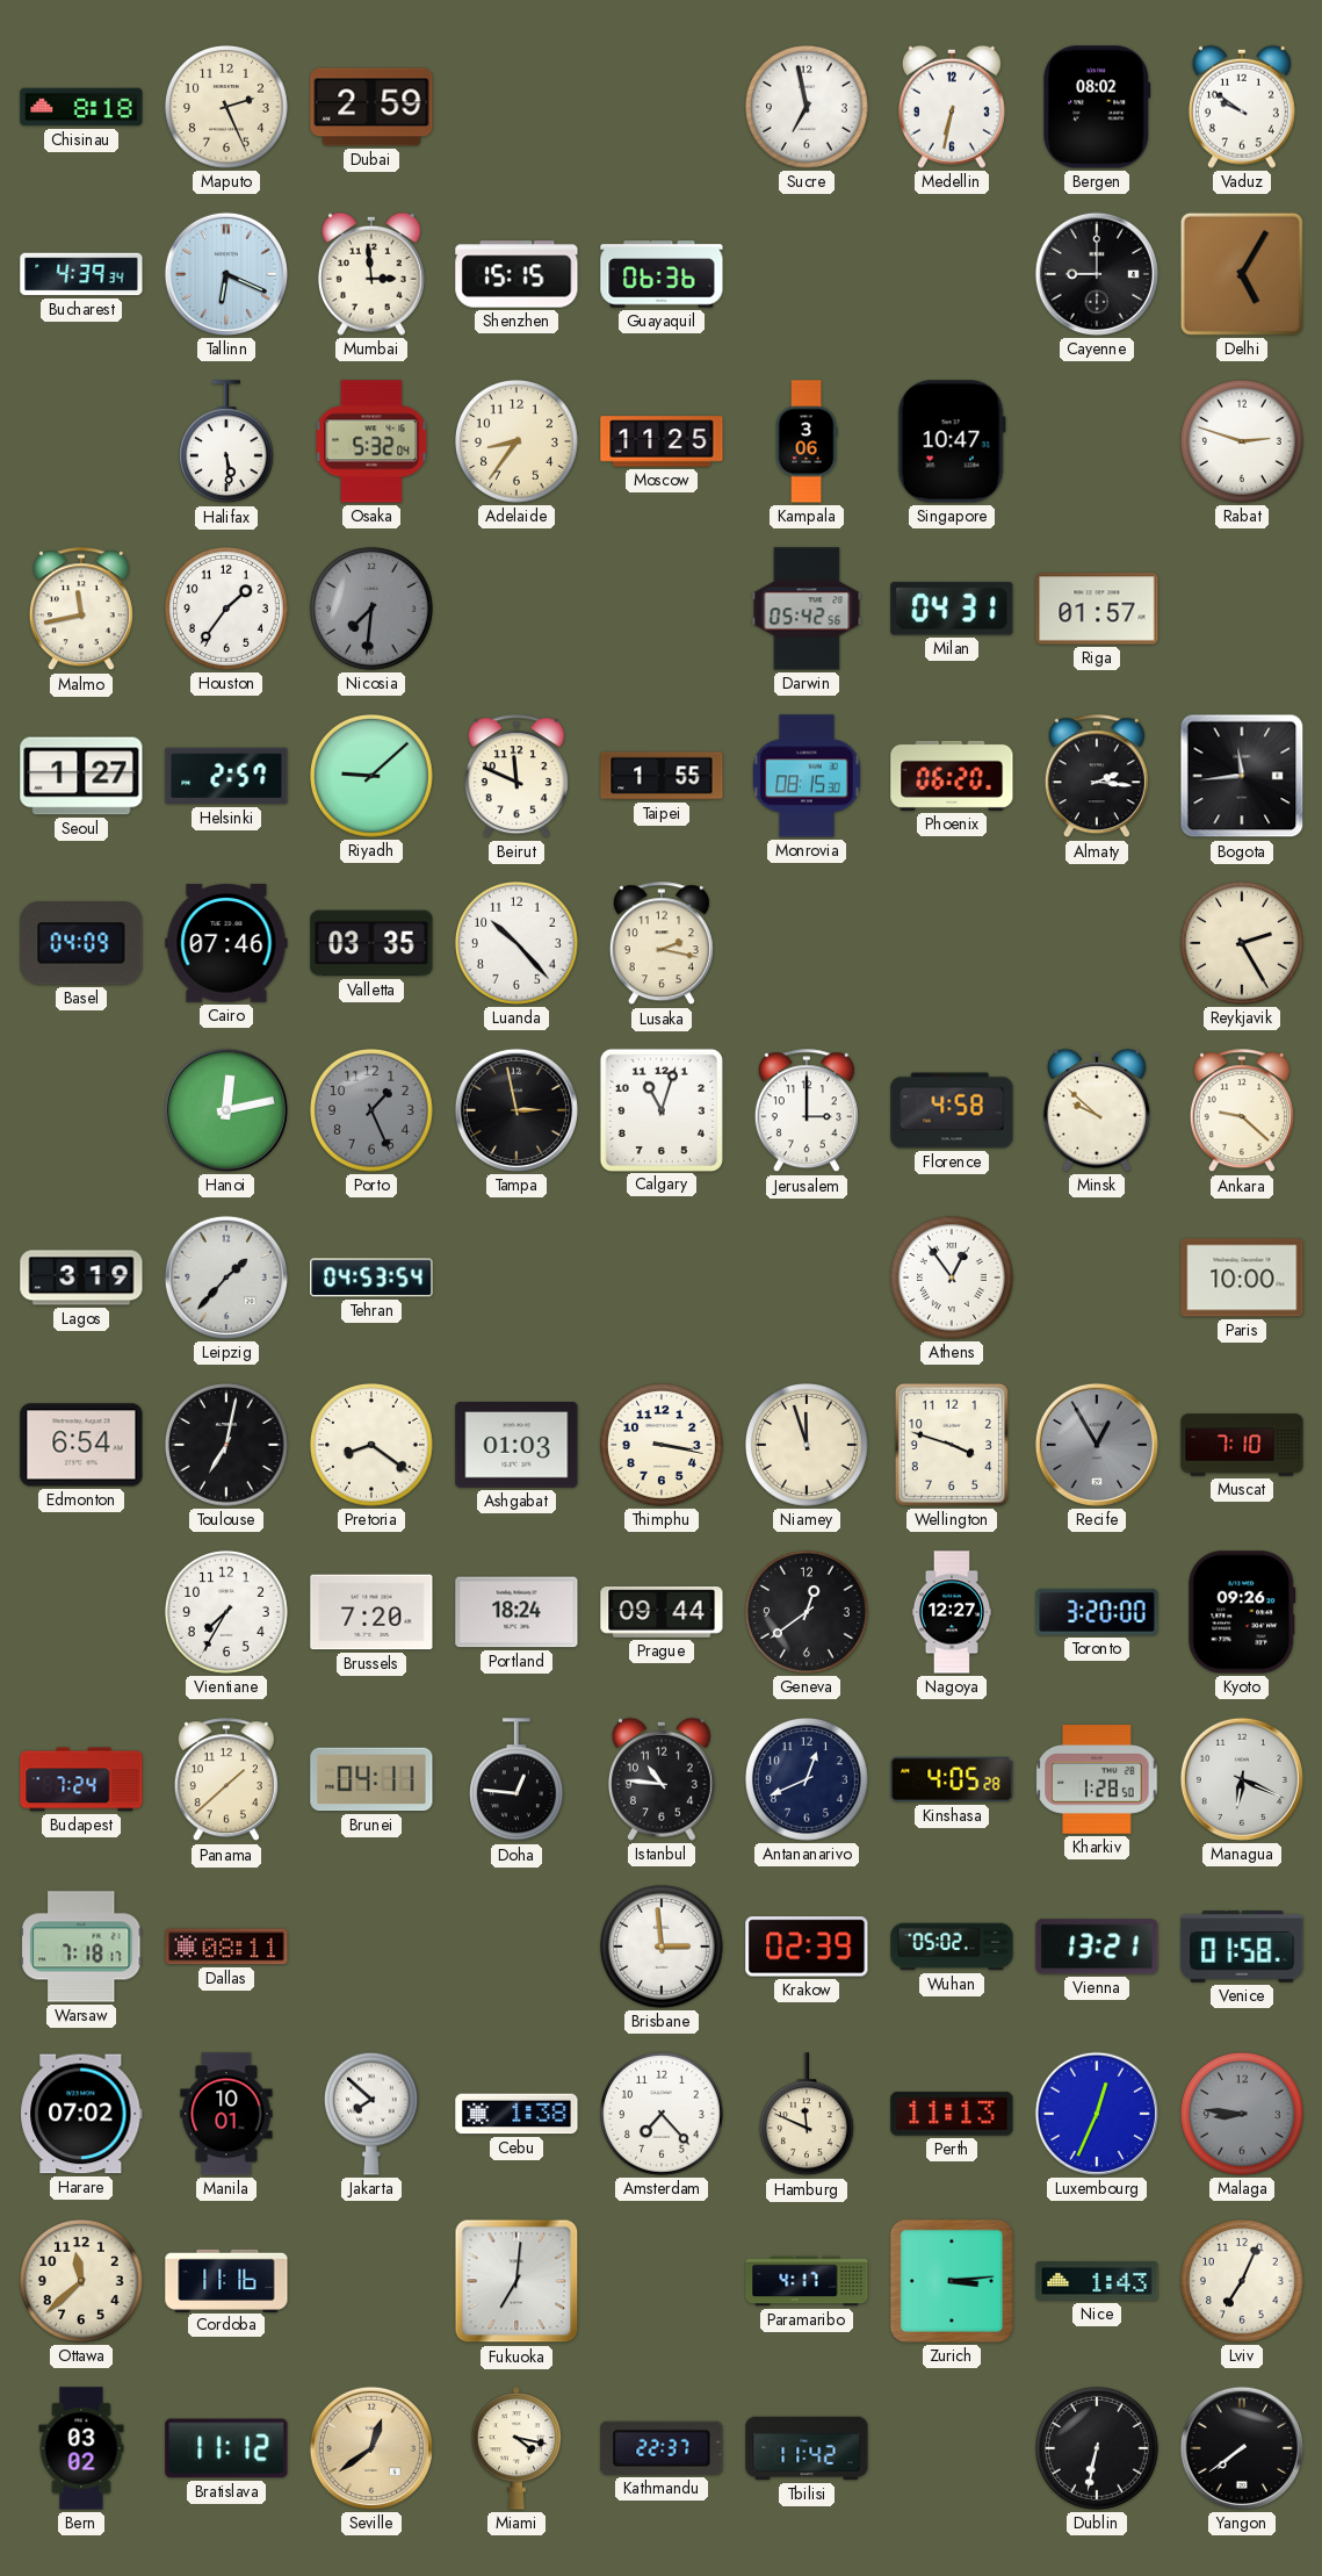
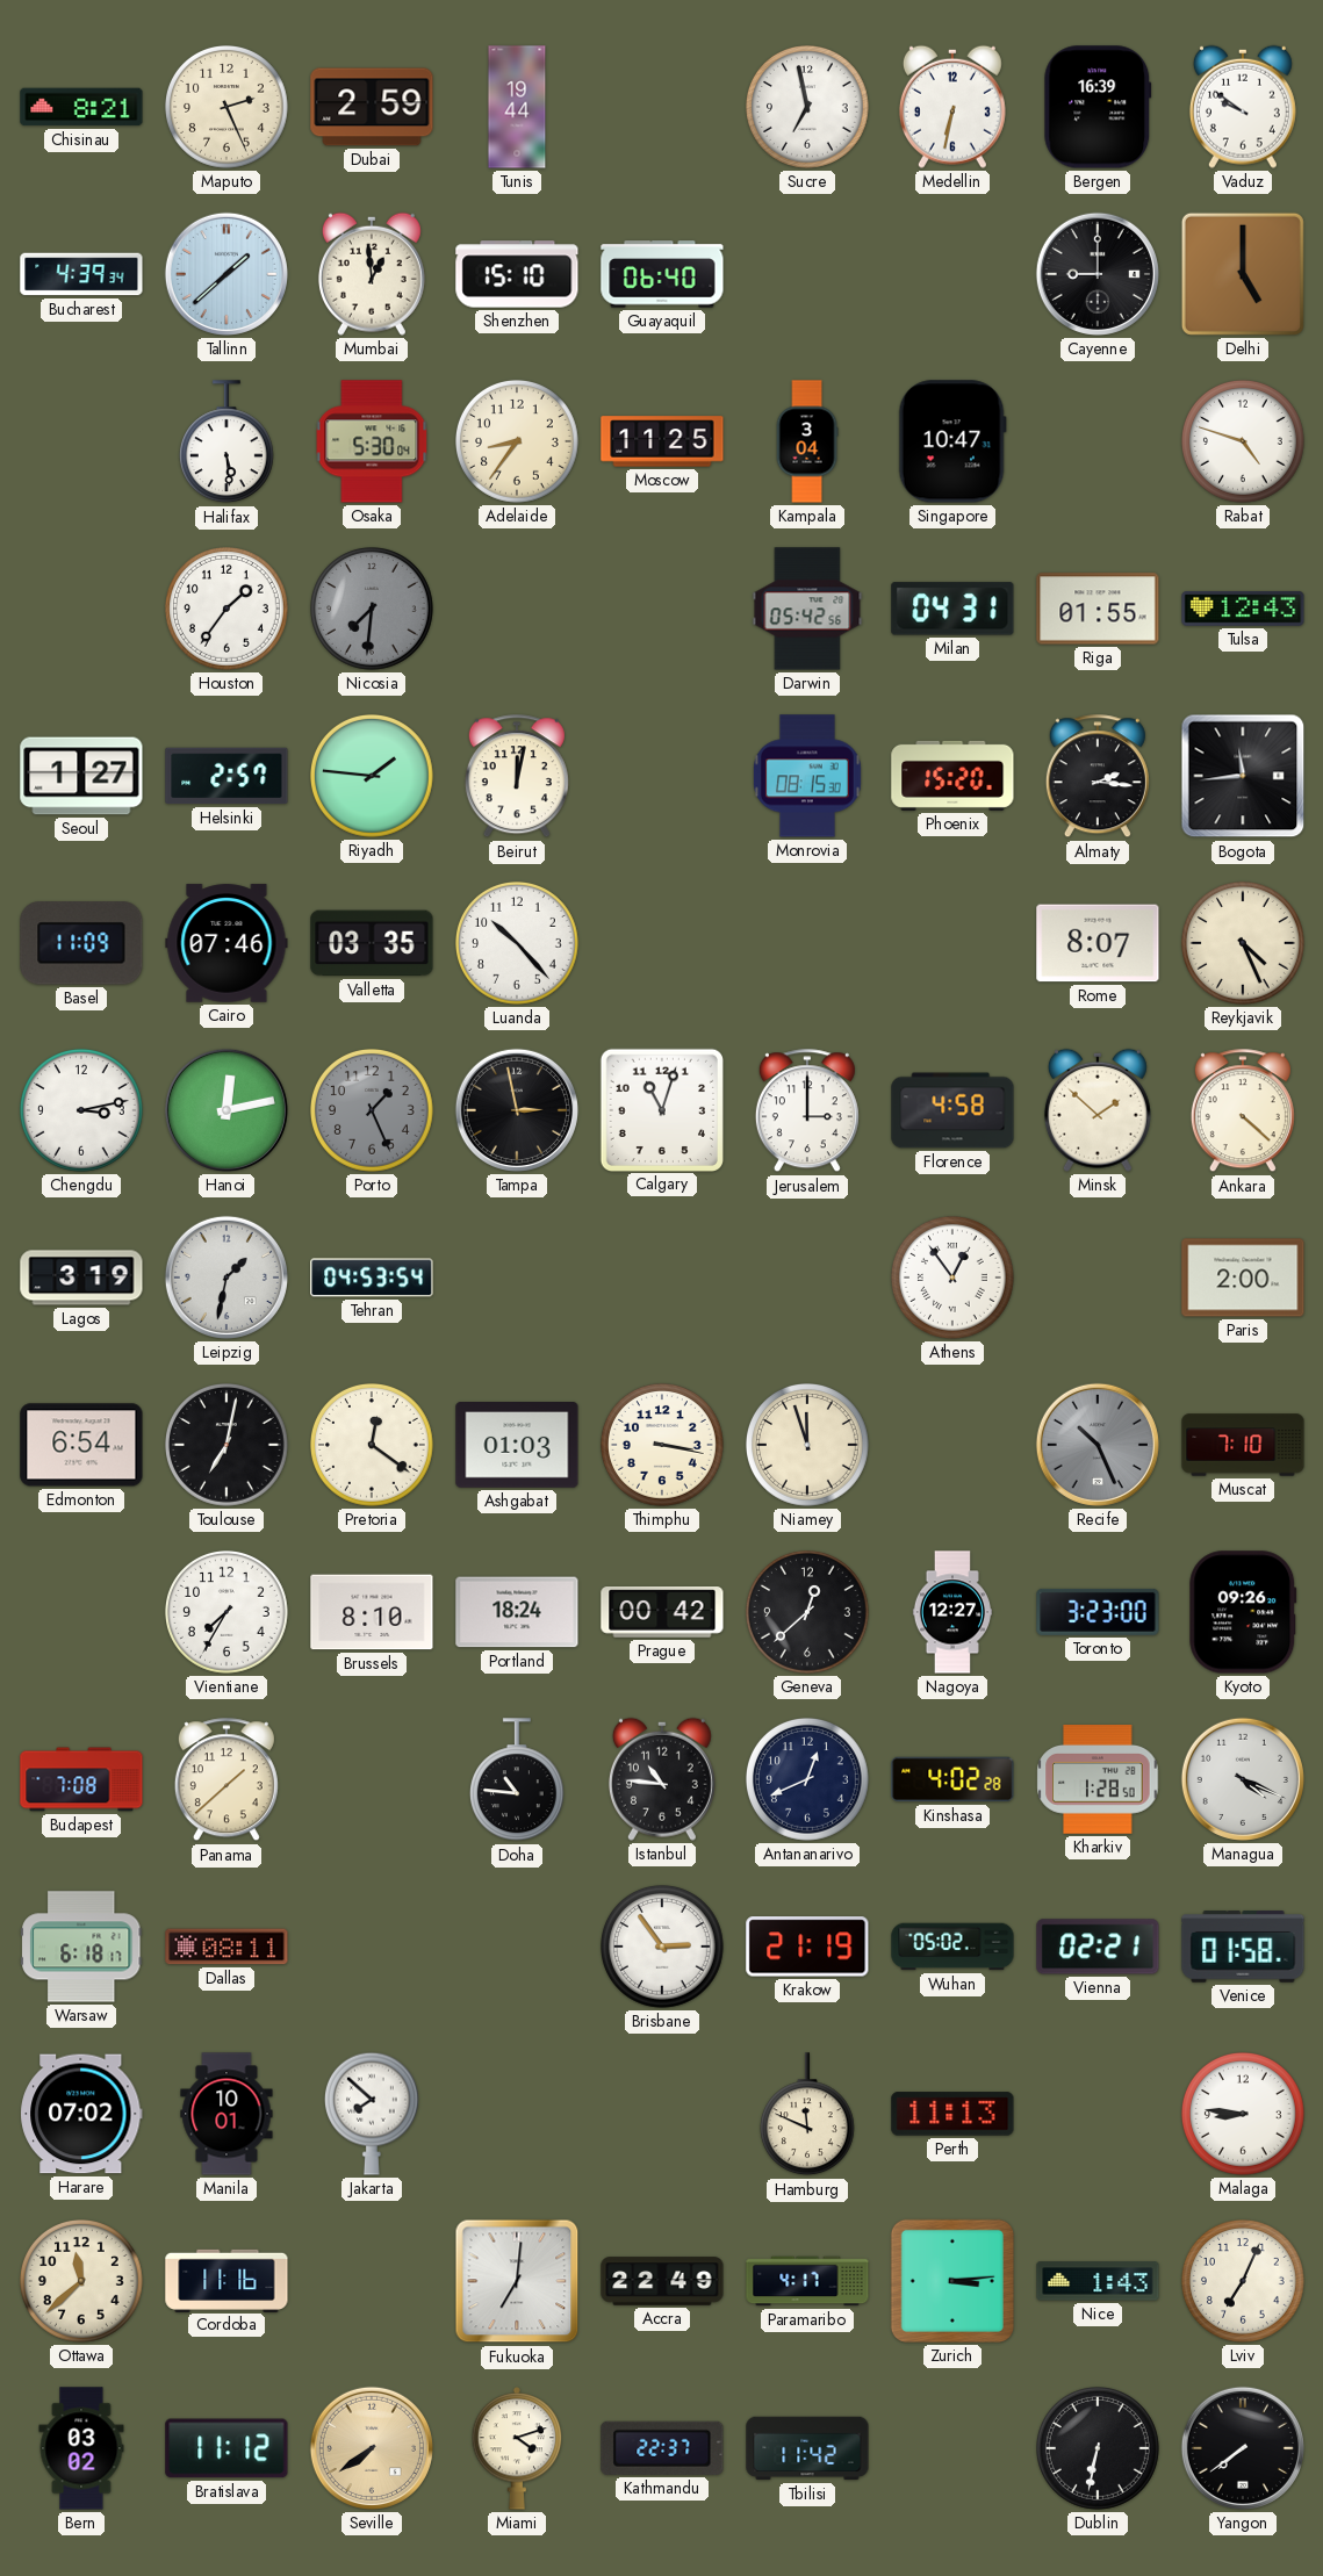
Chisinau: 8:18 -> 8:21
Tunis: none -> 19:44
Bergen: 08:02 -> 16:39
Tallinn: 6:19 -> 1:38
Mumbai: 2:59 -> 12:59
Shenzhen: 15:15 -> 15:10
Guayaquil: 06:36 -> 06:40
Delhi: 5:05 -> 5:00
Osaka: 5:32 -> 5:30
Kampala: 3:06 -> 3:04
Rabat: 2:48 -> 4:48
Malmo: 11:43 -> none
Riga: 01:57 -> 01:55
Tulsa: none -> 12:43
Riyadh: 9:08 -> 1:46
Beirut: 11:49 -> 12:02
Taipei: 1:55 -> none
Phoenix: 06:20 -> 15:20
Basel: 04:09 -> 11:09
Lusaka: 2:17 -> none
Rome: none -> 8:07
Reykjavik: 2:25 -> 4:26
Chengdu: none -> 3:13
Minsk: 9:52 -> 1:52
Ankara: 9:22 -> 4:22
Leipzig: 1:37 -> 1:32
Paris: 10:00 -> 2:00
Pretoria: 8:21 -> 12:21
Wellington: 3:48 -> none
Recife: 12:55 -> 10:26
Brussels: 7:20 -> 8:10
Prague: 09:44 -> 00:42
Geneva: 12:39 -> 12:38
Toronto: 3:20 -> 3:23
Budapest: 7:24 -> 7:08
Brunei: 04:11 -> none
Doha: 12:46 -> 10:46
Kinshasa: 4:05 -> 4:02
Managua: 6:19 -> 4:19
Warsaw: 7:18 -> 6:18
Brisbane: 2:59 -> 2:54
Krakow: 02:39 -> 21:19
Vienna: 13:21 -> 02:21
Cebu: 1:38 -> none
Amsterdam: 7:23 -> none
Luxembourg: 12:34 -> none
Malaga dial: grey -> white
Accra: none -> 22:49
Seville: 12:39 -> 7:39
Miami: 4:17 -> 4:12
